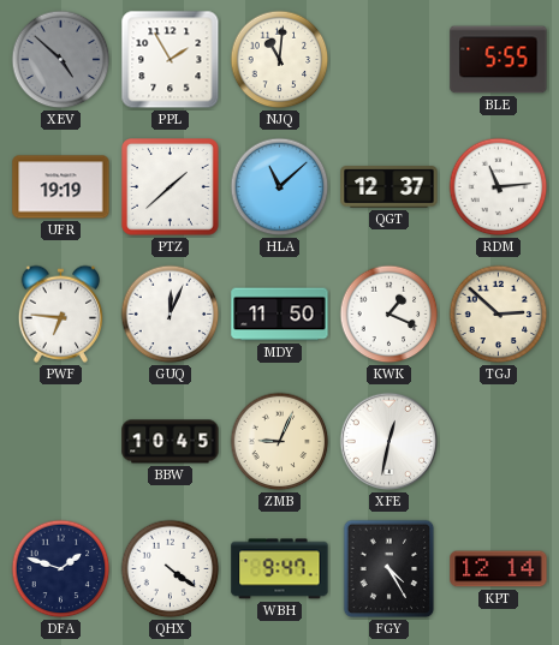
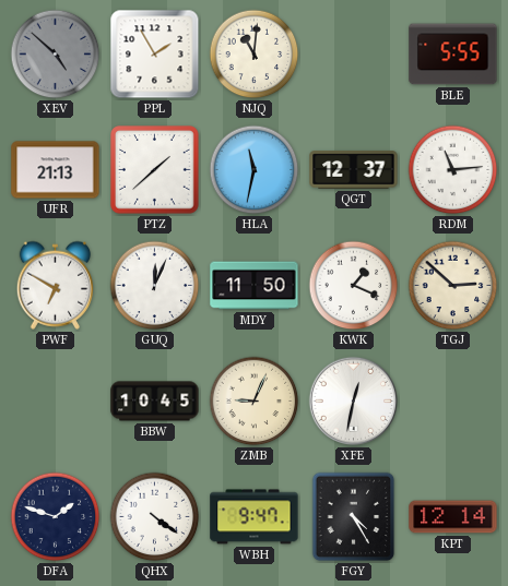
UFR: 19:19 -> 21:13
HLA: 11:08 -> 11:32
PWF: 6:46 -> 6:50
